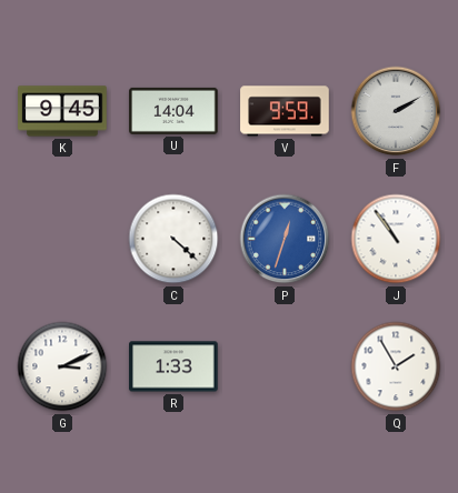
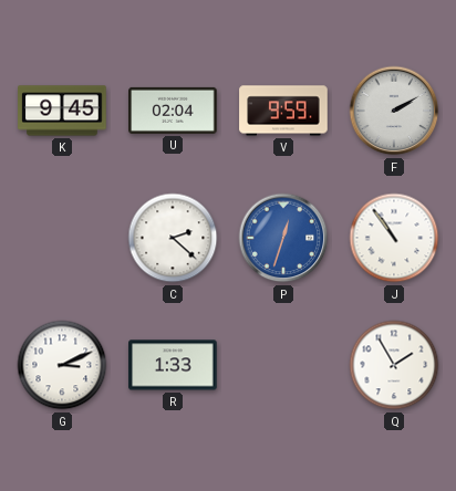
U: 14:04 -> 02:04
C: 4:22 -> 2:22
